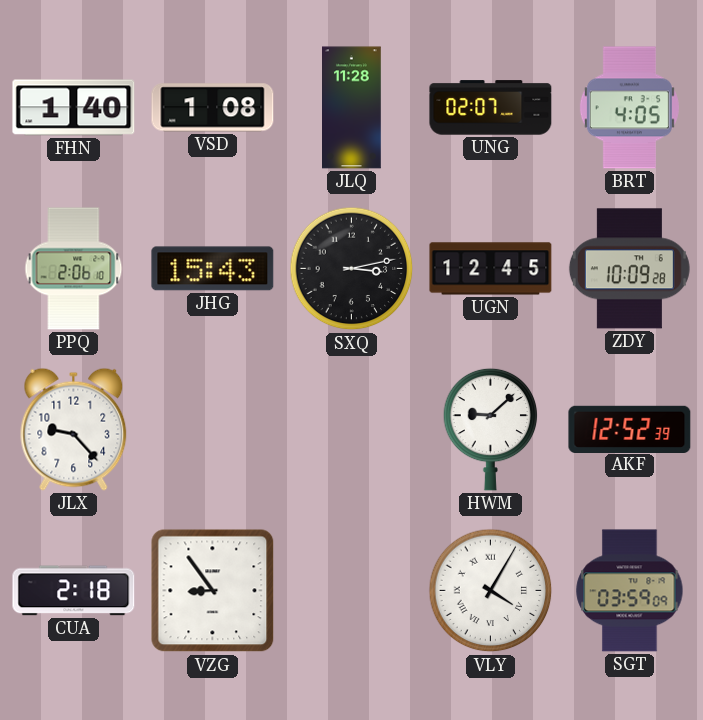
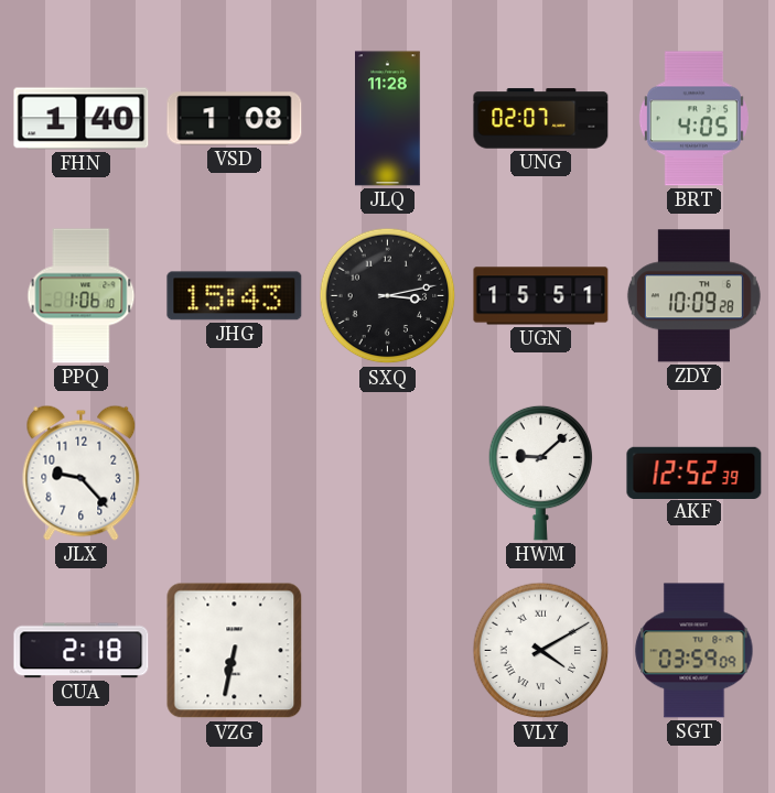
PPQ: 2:06 -> 1:06
UGN: 12:45 -> 15:51
VZG: 8:54 -> 6:32
VLY: 4:05 -> 4:10
